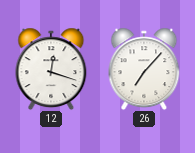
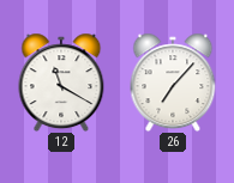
12: 12:18 -> 11:20
